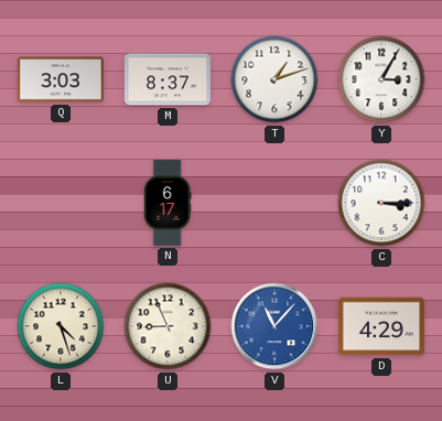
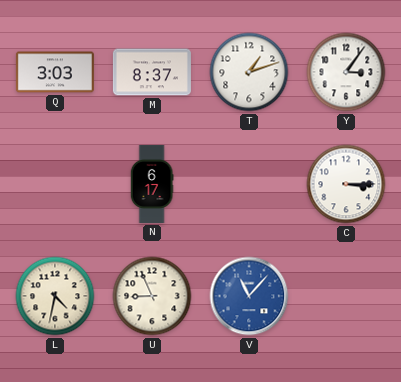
Y: 3:05 -> 3:06
L: 4:27 -> 4:32
D: 4:29 -> none
